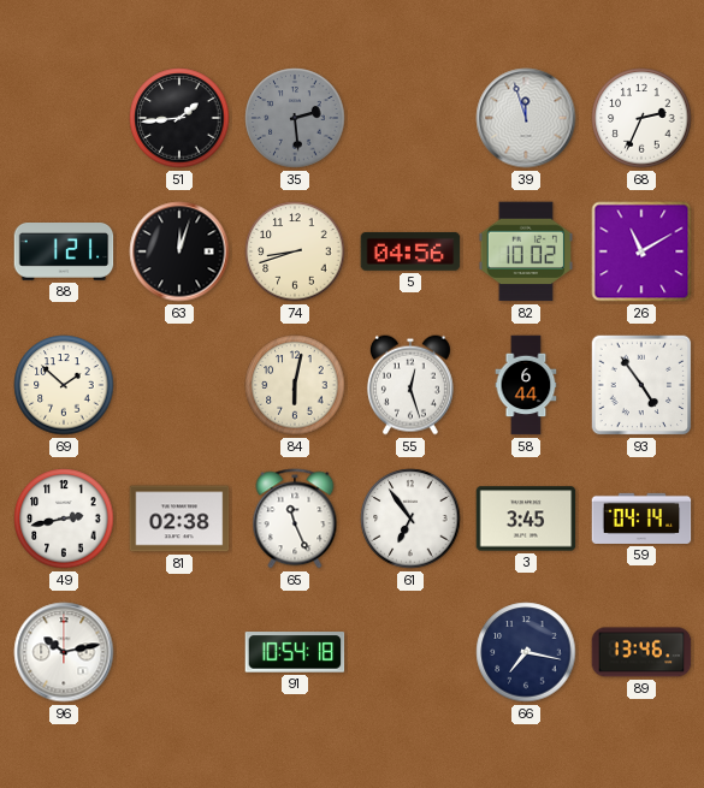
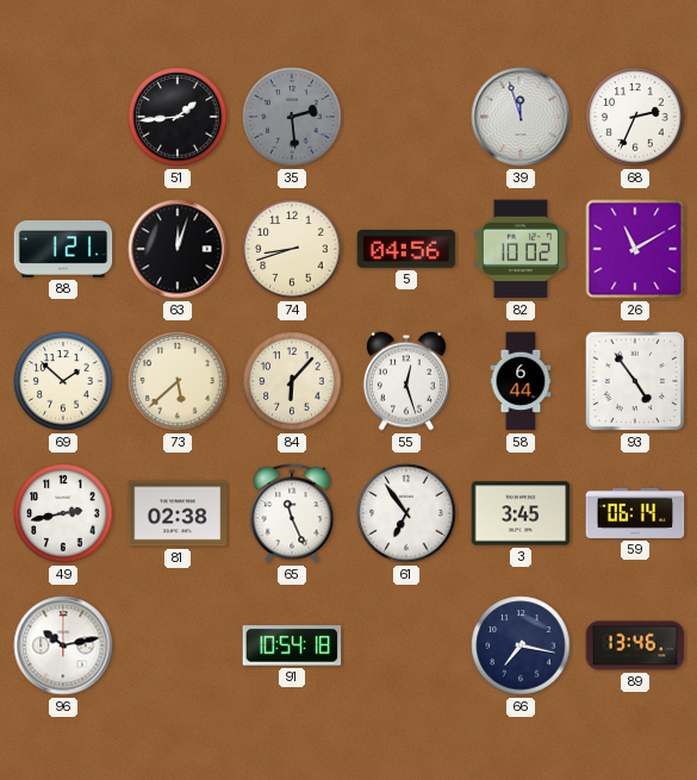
73: none -> 5:38
84: 6:02 -> 6:07
59: 04:14 -> 06:14
